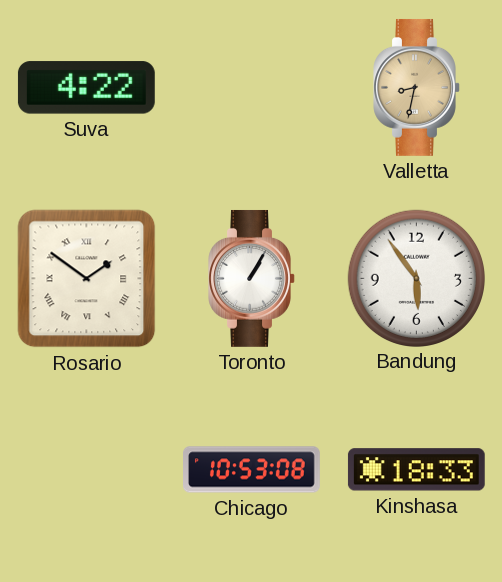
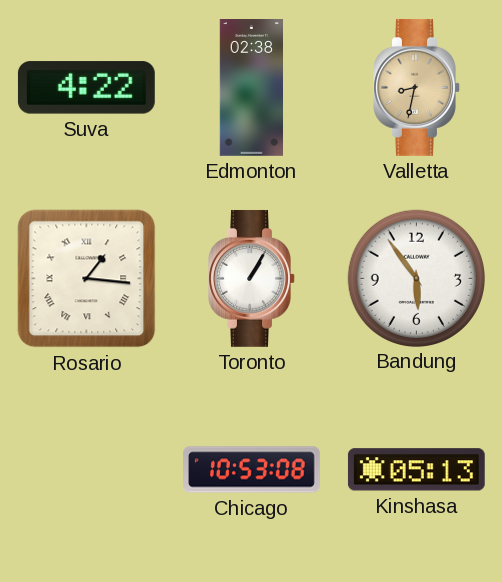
Edmonton: none -> 02:38
Rosario: 1:51 -> 1:16
Kinshasa: 18:33 -> 05:13
